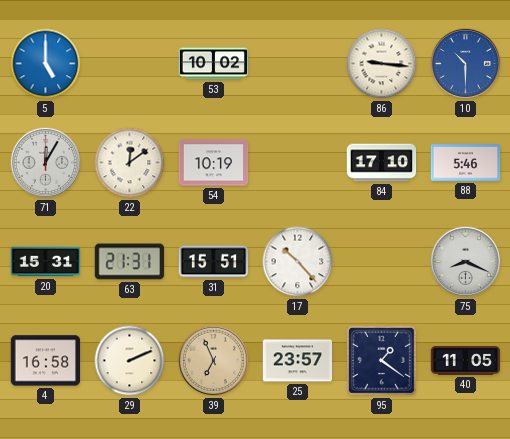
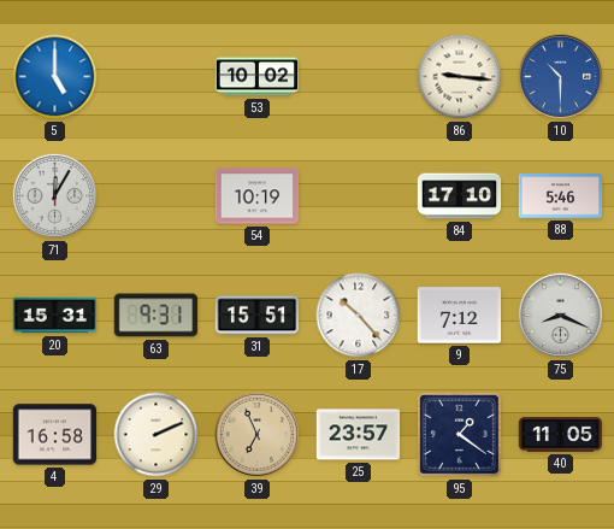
22: 12:09 -> none
63: 21:31 -> 9:31
9: none -> 7:12
